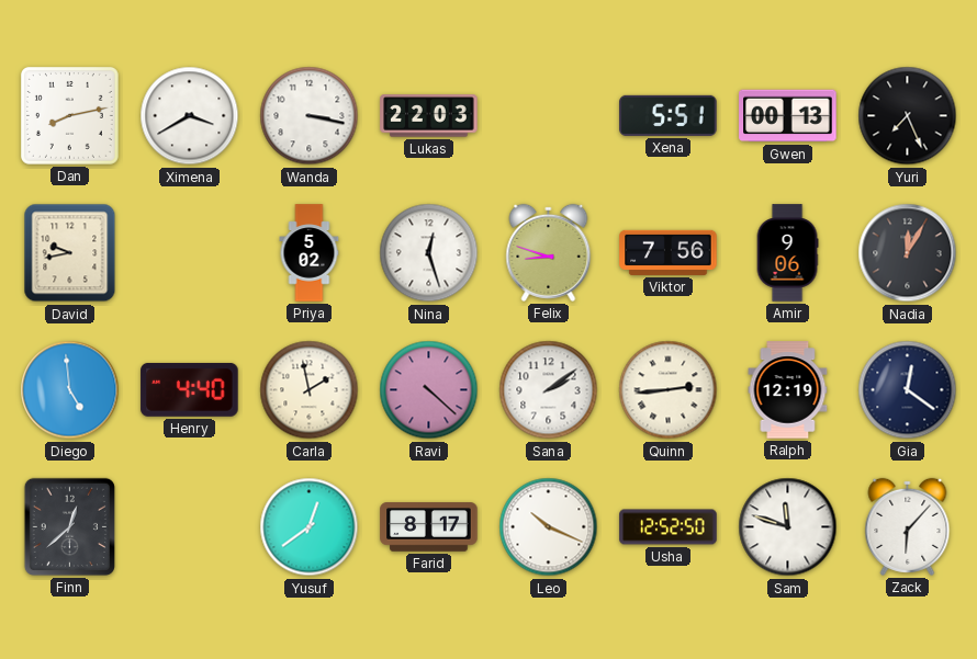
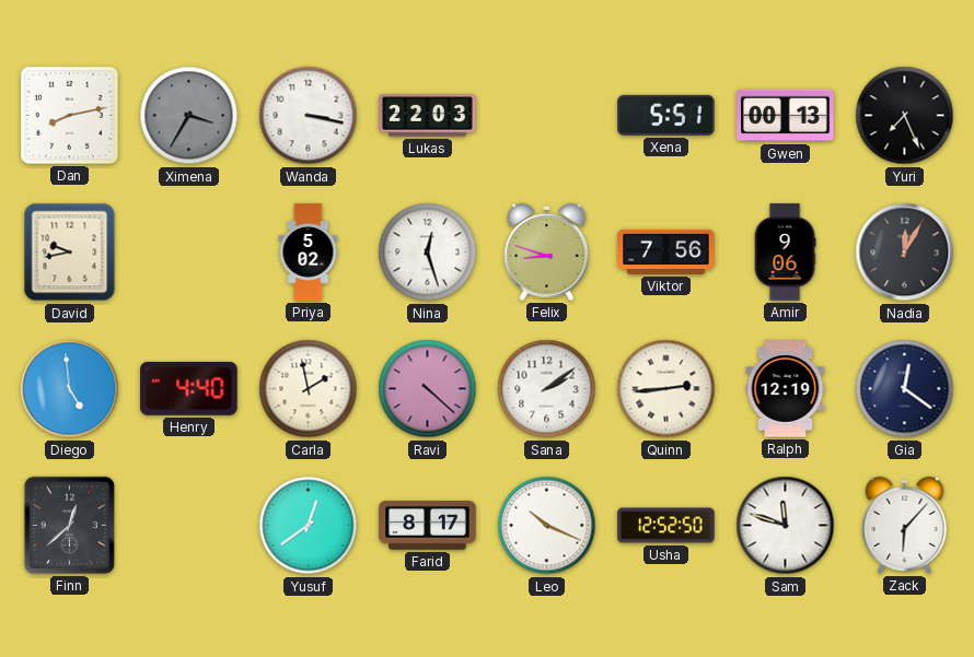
Ximena: 3:40 -> 3:35
Ximena dial: white -> grey
